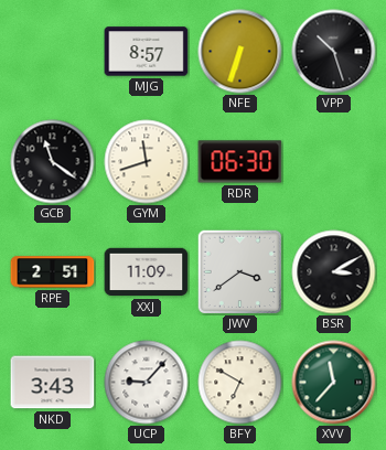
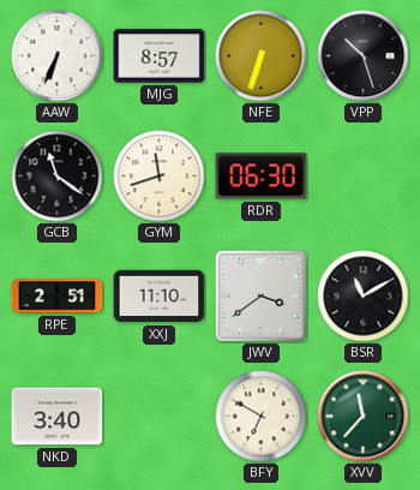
AAW: none -> 6:34
XXJ: 11:09 -> 11:10
BSR: 3:10 -> 11:10
NKD: 3:43 -> 3:40
UCP: 9:07 -> none
